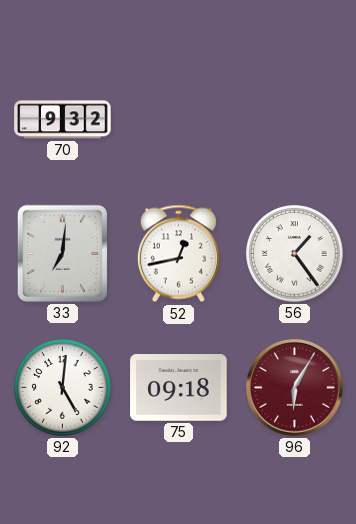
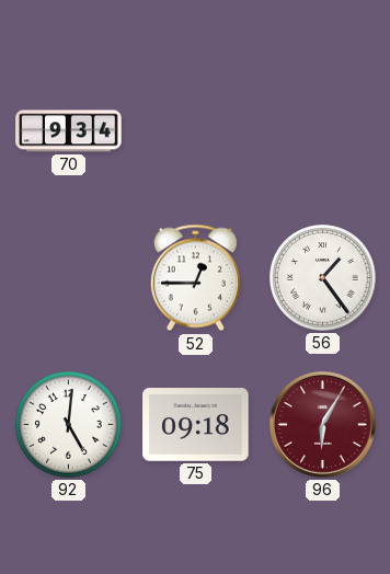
70: 9:32 -> 9:34
33: 7:01 -> none
52: 12:43 -> 12:45
